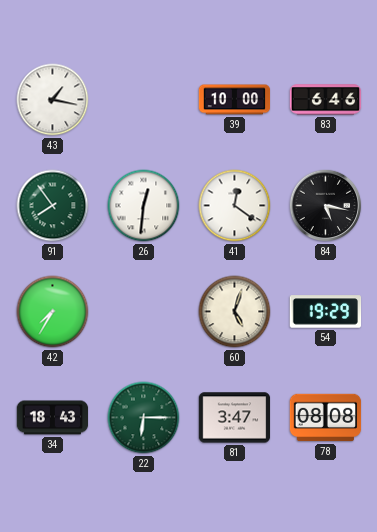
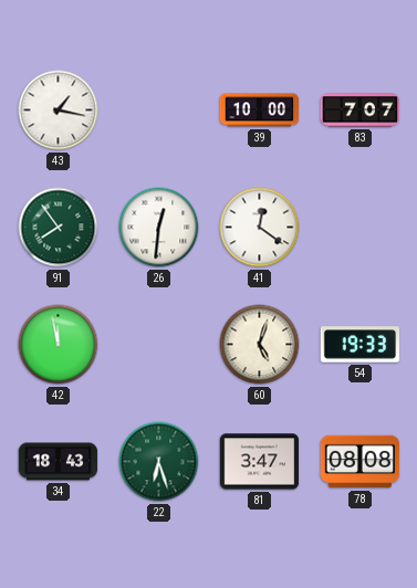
83: 6:46 -> 7:07
84: 5:17 -> none
42: 7:35 -> 11:58
54: 19:29 -> 19:33
22: 6:15 -> 6:27
